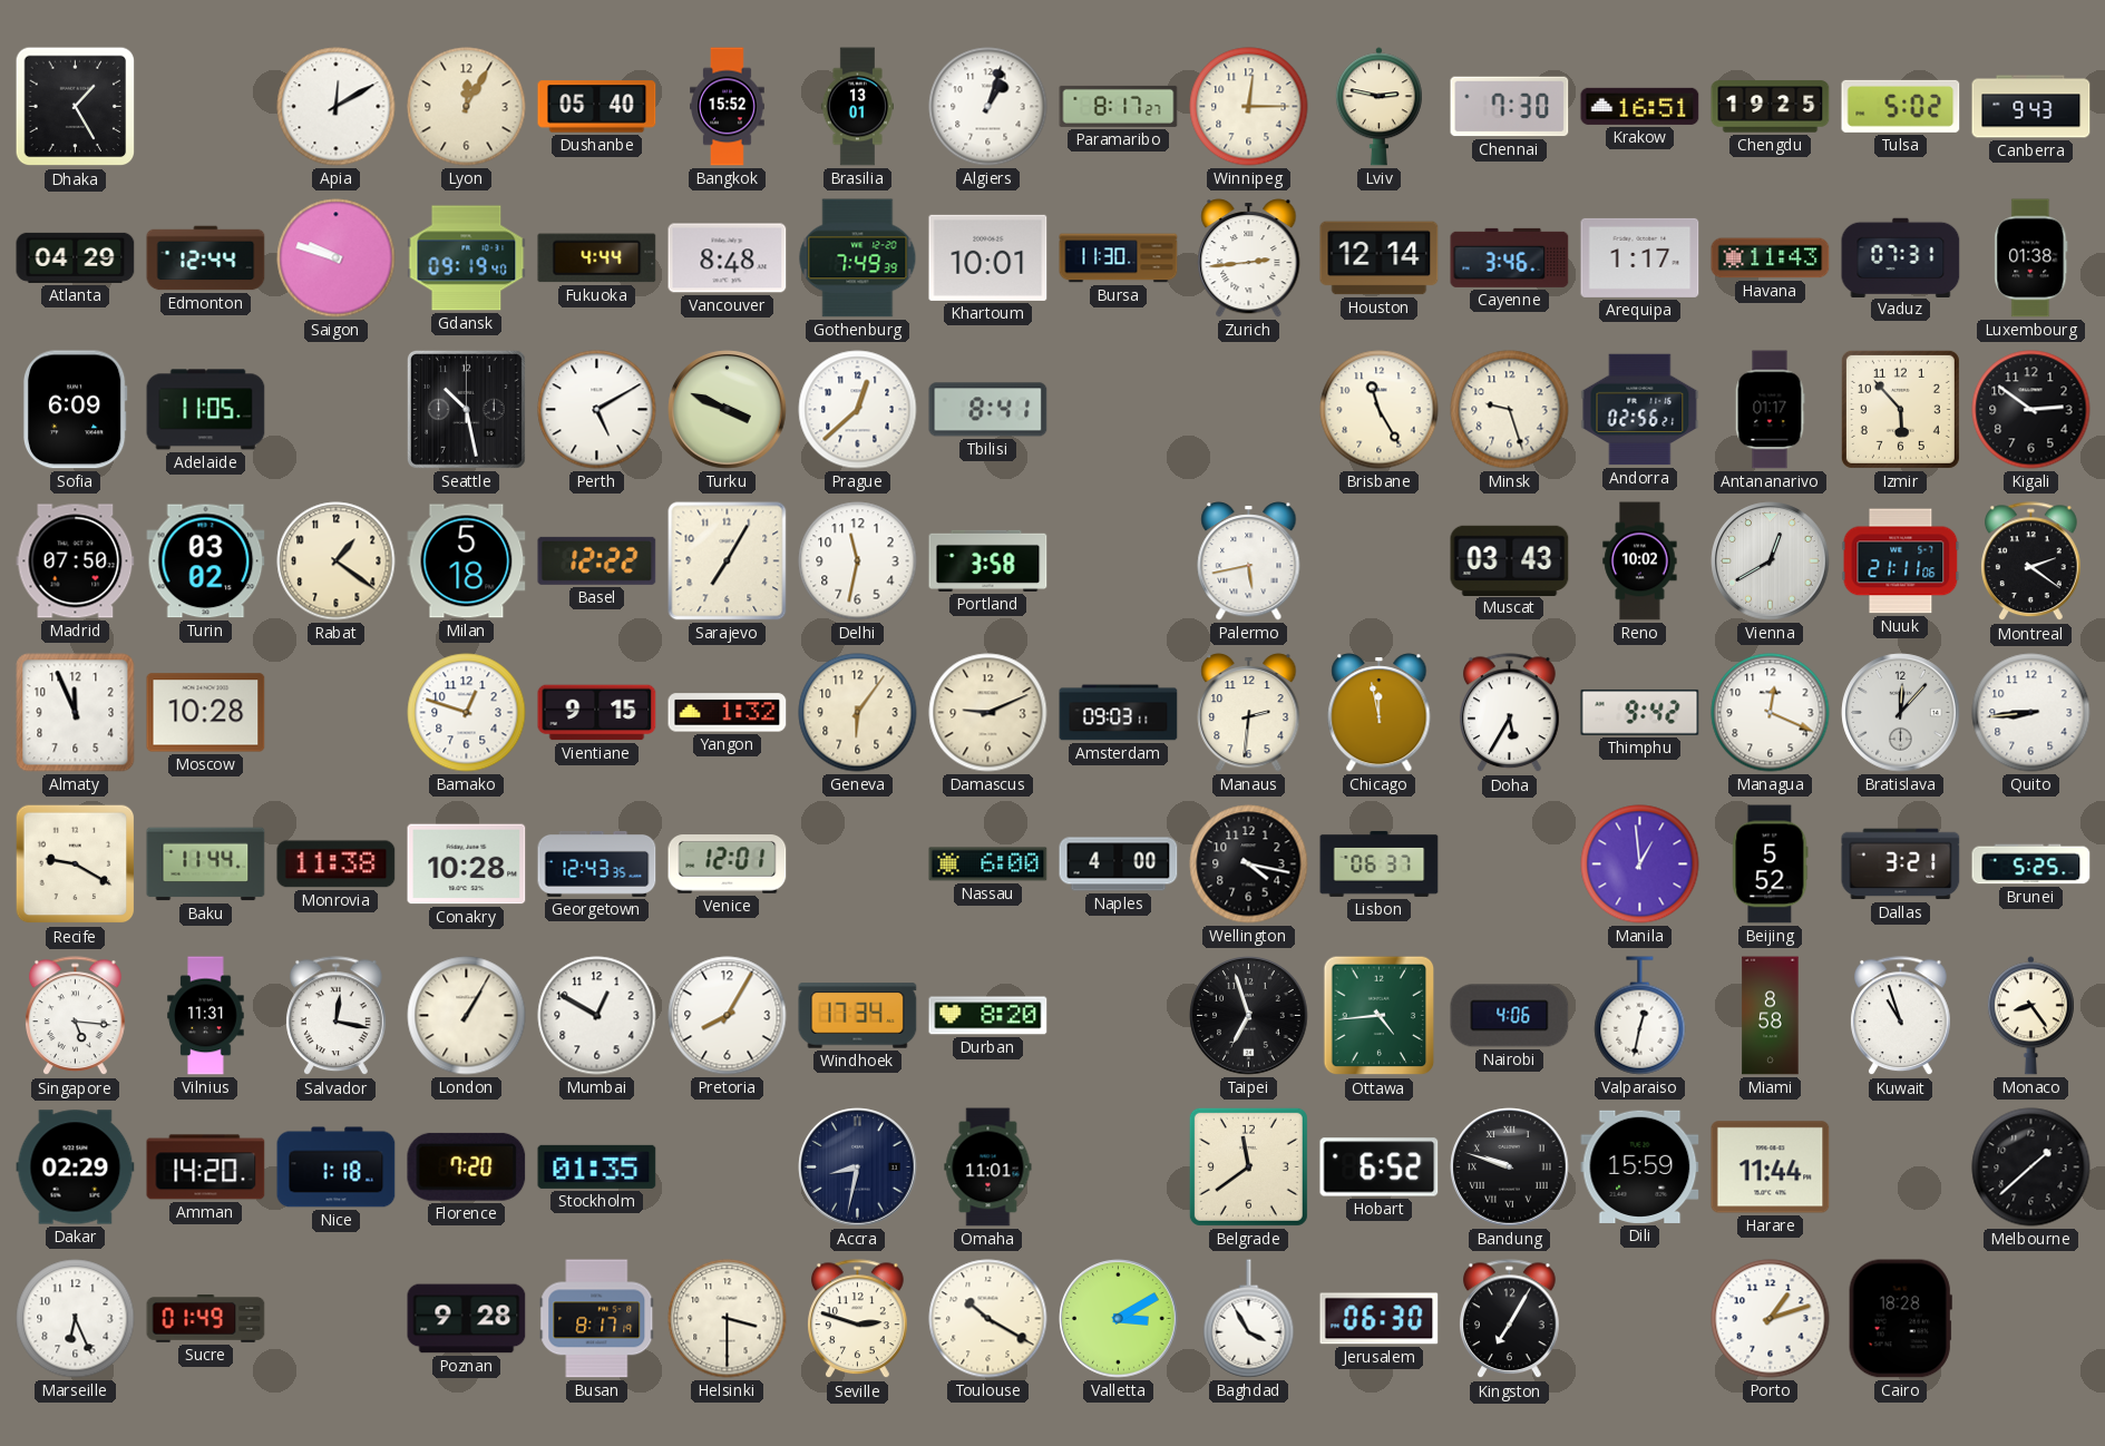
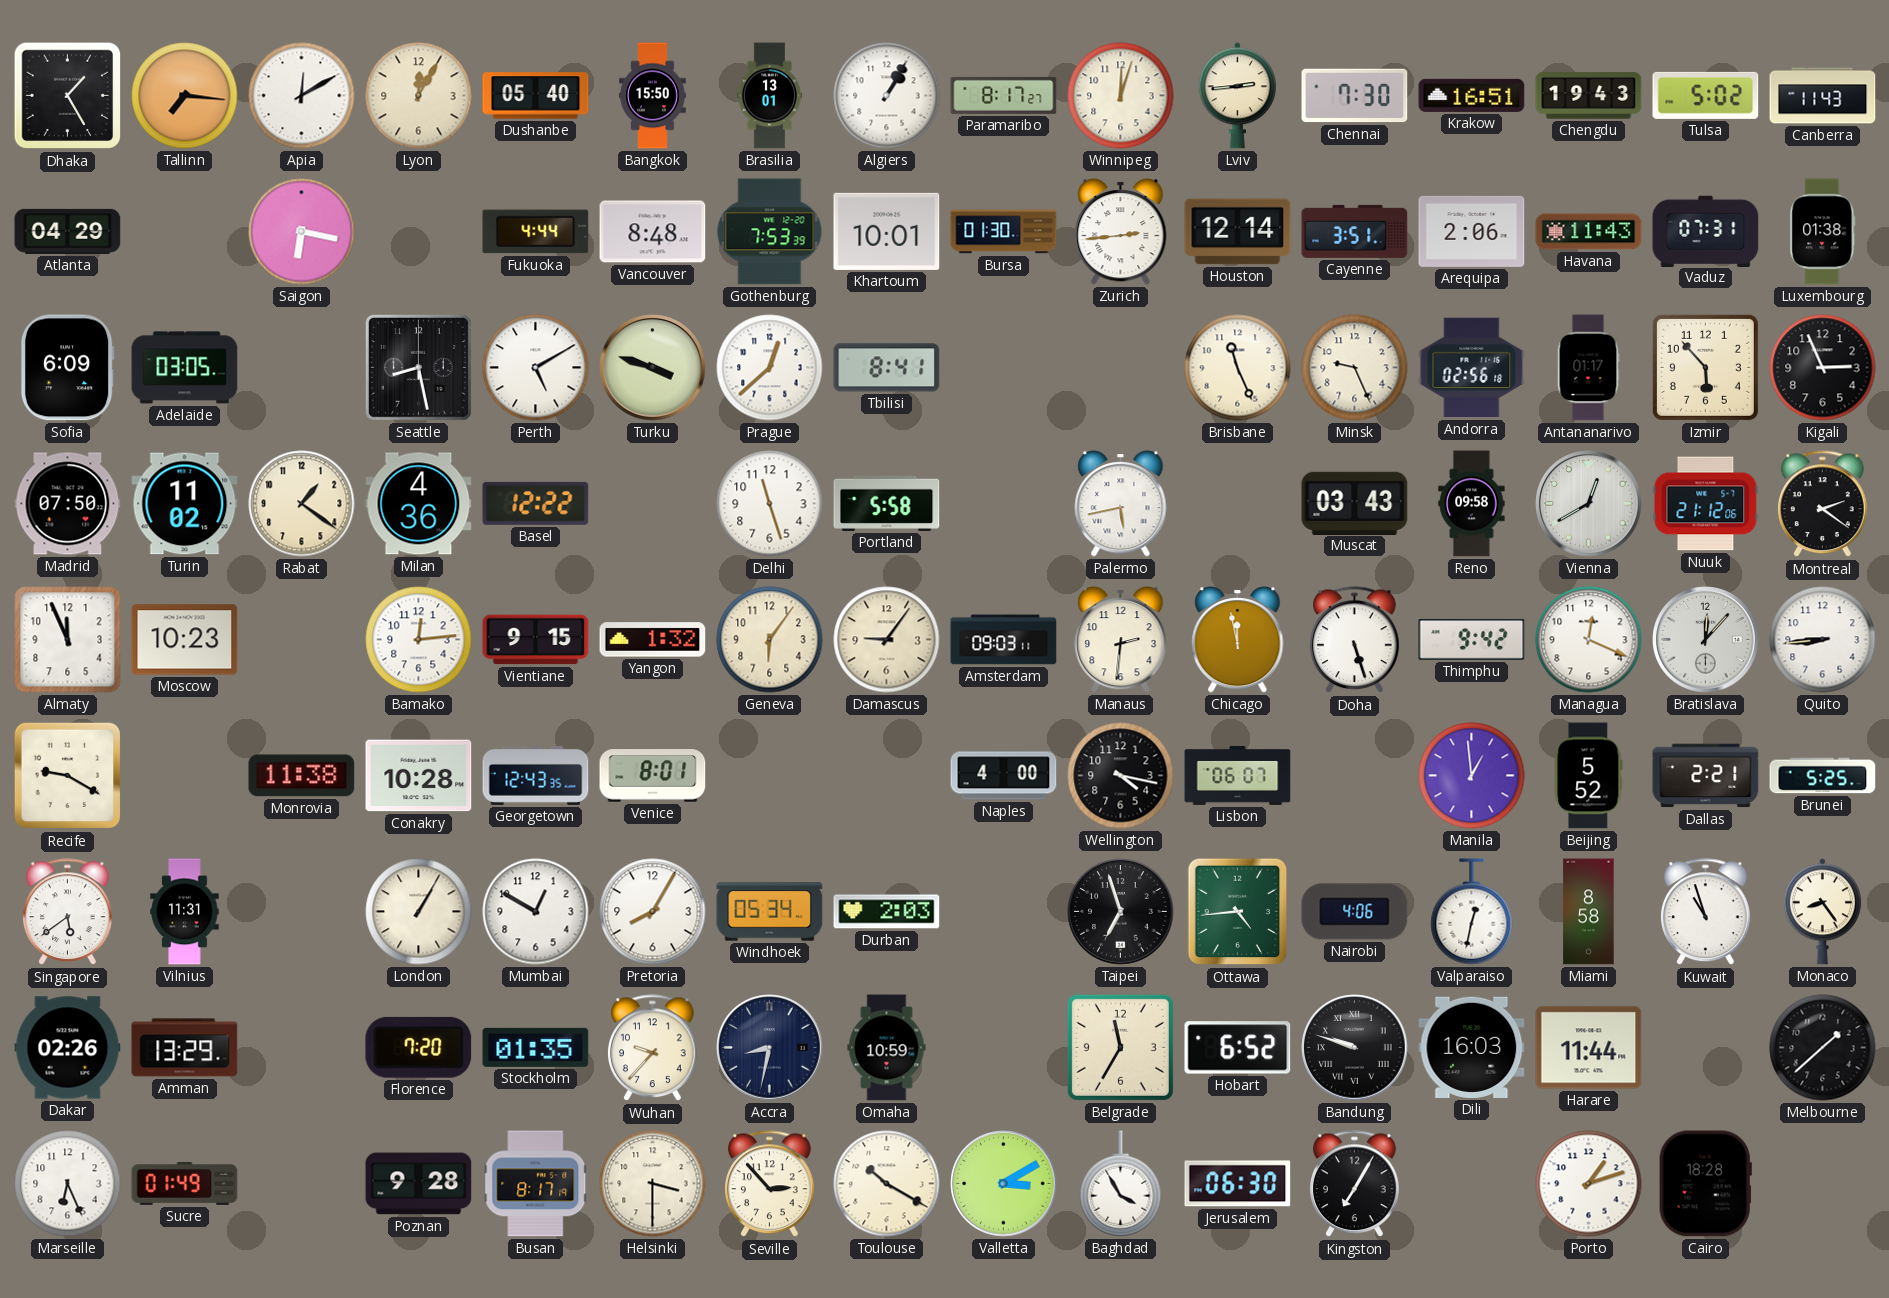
Tallinn: none -> 7:16
Bangkok: 15:52 -> 15:50
Algiers: 1:03 -> 1:05
Winnipeg: 12:15 -> 12:03
Lviv: 2:47 -> 2:44
Chengdu: 19:25 -> 19:43
Canberra: 9:43 -> 11:43
Edmonton: 12:44 -> none
Saigon: 9:48 -> 6:17
Gdansk: 09:19 -> none
Gothenburg: 7:49 -> 7:53
Bursa: 11:30 -> 01:30
Cayenne: 3:46 -> 3:51
Arequipa: 1:17 -> 2:06
Adelaide: 11:05 -> 03:05
Seattle: 10:28 -> 8:28
Turku: 3:49 -> 3:48
Brisbane: 11:25 -> 11:26
Minsk: 9:27 -> 9:26
Andorra: 02:56:21 -> 02:56:18
Kigali: 2:51 -> 2:56
Turin: 03:02 -> 11:02
Milan: 5:18 -> 4:36
Sarajevo: 7:05 -> none
Delhi: 11:32 -> 11:27
Portland: 3:58 -> 5:58
Reno: 10:02 -> 09:58
Nuuk: 21:11 -> 21:12
Moscow: 10:28 -> 10:23
Bamako: 12:48 -> 12:14
Damascus: 9:11 -> 9:06
Doha: 5:35 -> 5:27
Baku: 11:44 -> none
Venice: 12:01 -> 8:01
Nassau: 6:00 -> none
Lisbon: 06:37 -> 06:07
Dallas: 3:21 -> 2:21
Singapore: 5:16 -> 5:39
Salvador: 12:17 -> none
Windhoek: 17:34 -> 05:34
Durban: 8:20 -> 2:03
Dakar: 02:29 -> 02:26
Amman: 14:20 -> 13:29
Nice: 1:18 -> none
Wuhan: none -> 9:37
Omaha: 11:01 -> 10:59
Belgrade: 11:39 -> 11:35
Dili: 15:59 -> 16:03
Seville: 2:48 -> 2:53
